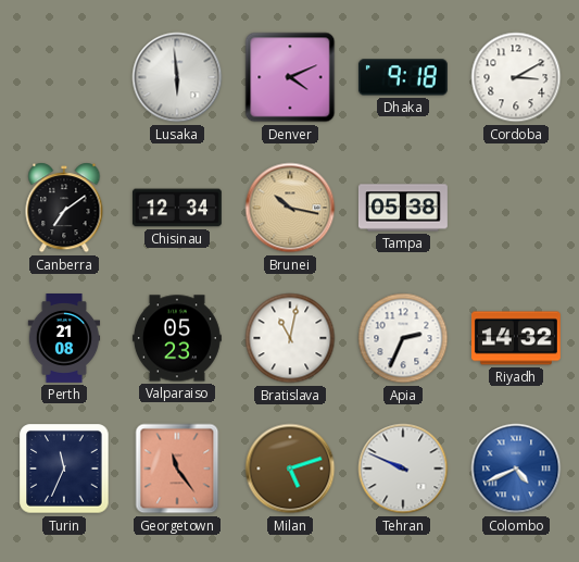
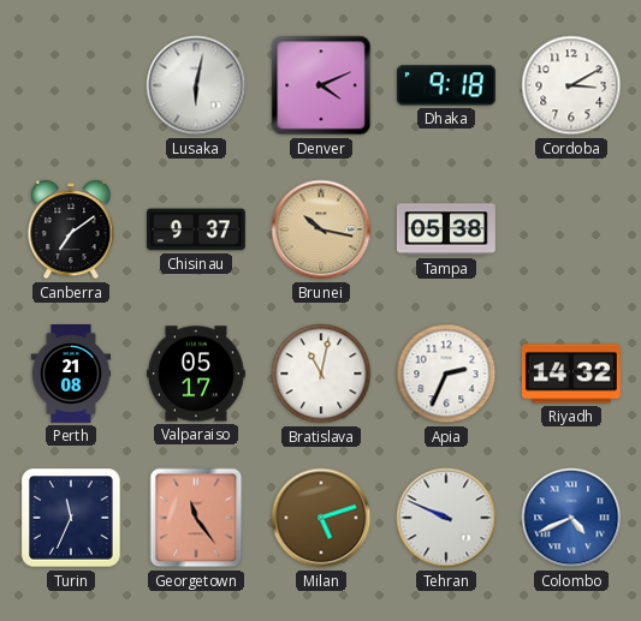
Lusaka: 5:59 -> 6:02
Chisinau: 12:34 -> 9:37
Valparaiso: 05:23 -> 05:17
